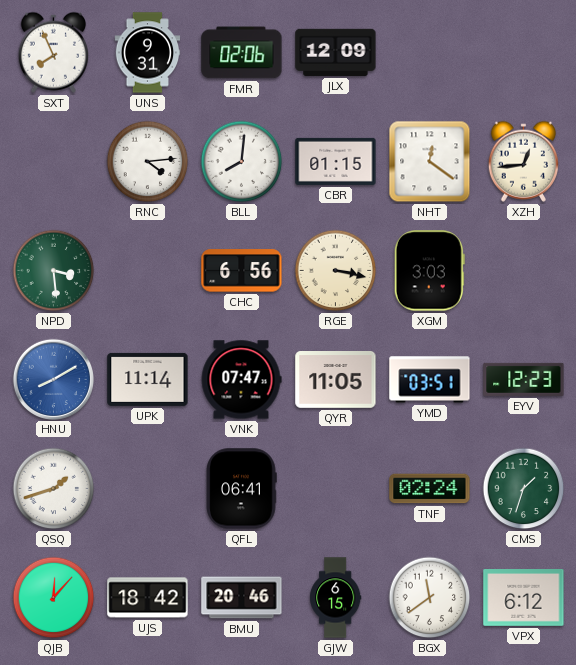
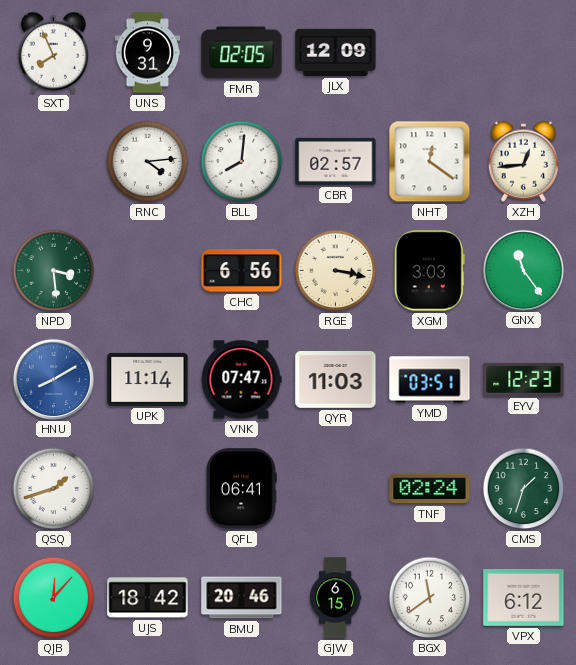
FMR: 02:06 -> 02:05
CBR: 01:15 -> 02:57
GNX: none -> 11:24
QYR: 11:05 -> 11:03
